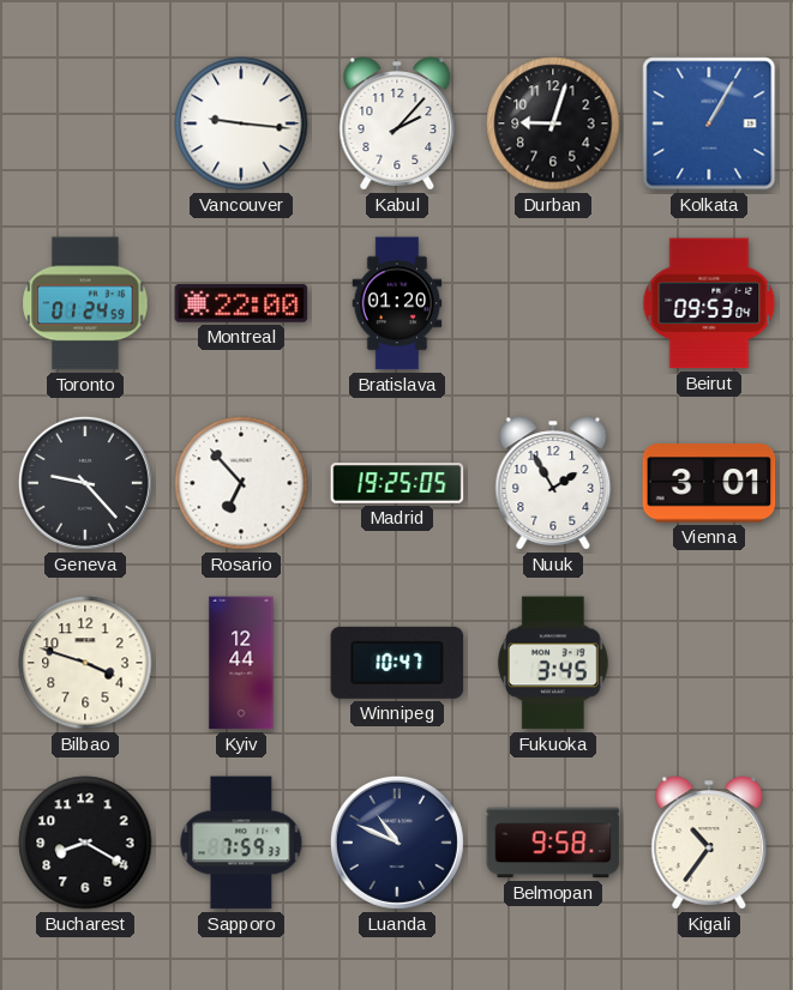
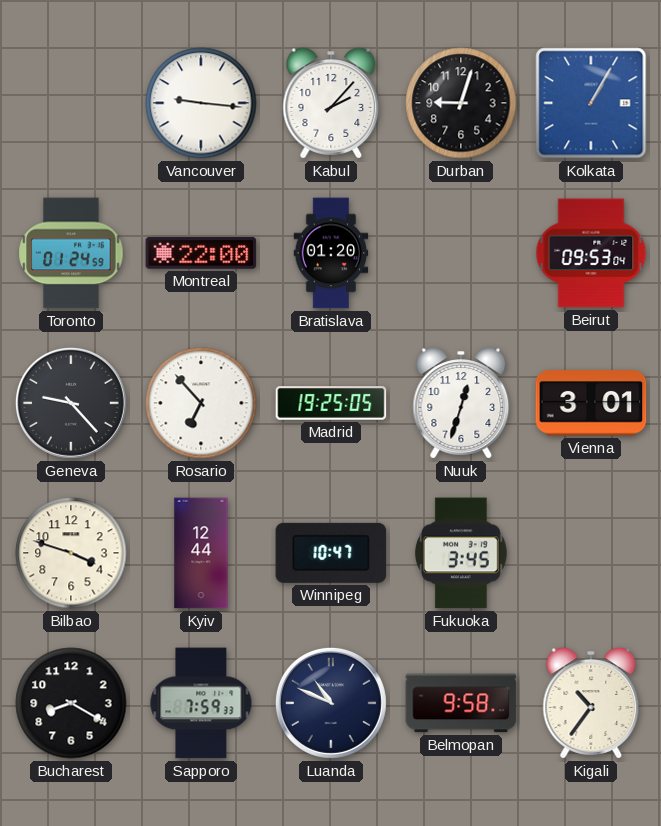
Nuuk: 1:55 -> 12:33
